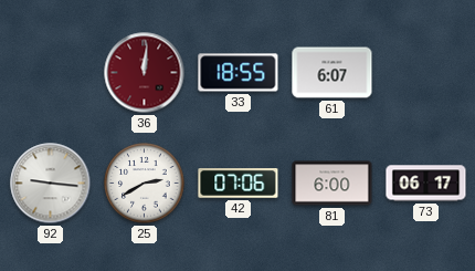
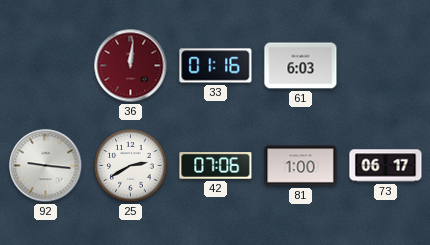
33: 18:55 -> 01:16
61: 6:07 -> 6:03
81: 6:00 -> 1:00
